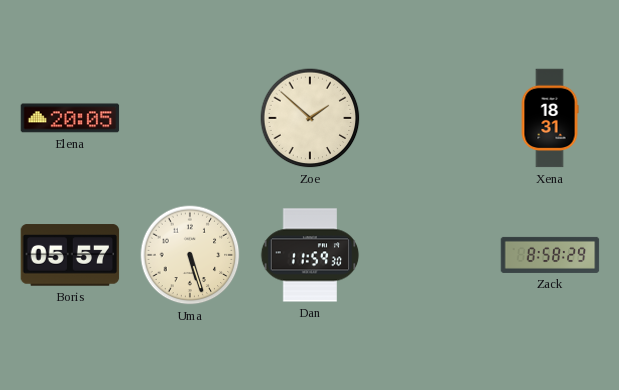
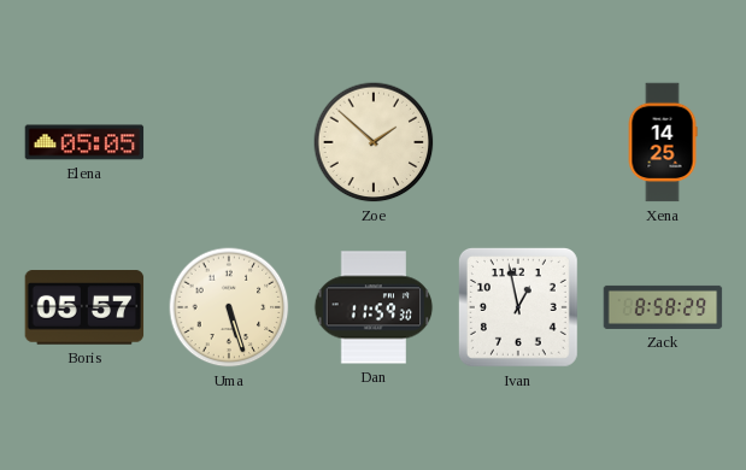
Elena: 20:05 -> 05:05
Xena: 18:31 -> 14:25
Ivan: none -> 12:58
